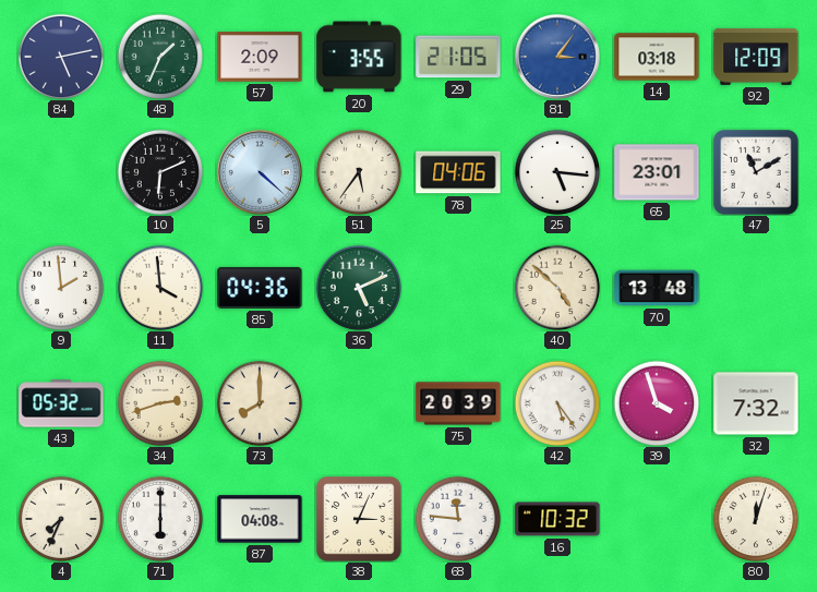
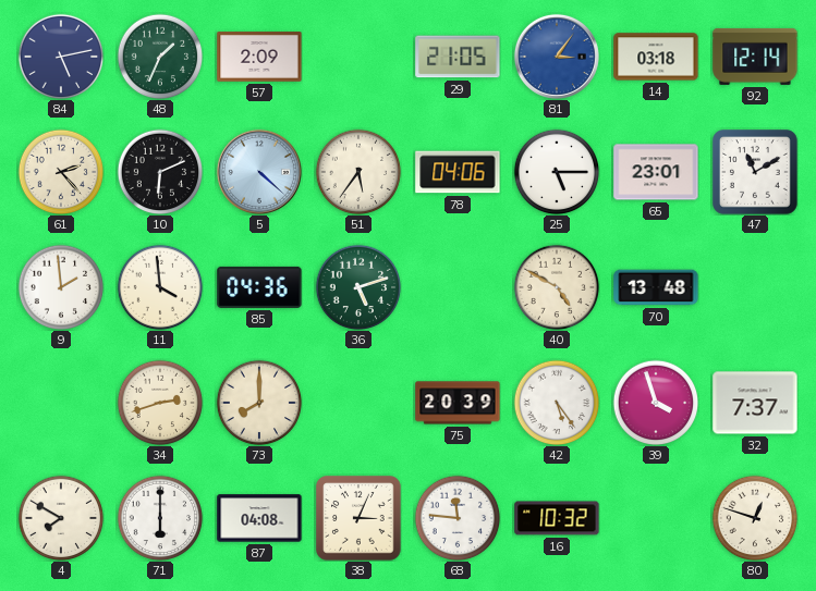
20: 3:55 -> none
92: 12:09 -> 12:14
61: none -> 2:23
25: 5:16 -> 5:15
36: 5:11 -> 5:12
40: 4:52 -> 4:50
43: 05:32 -> none
32: 7:32 -> 7:37
4: 7:34 -> 7:50
80: 12:03 -> 12:48
